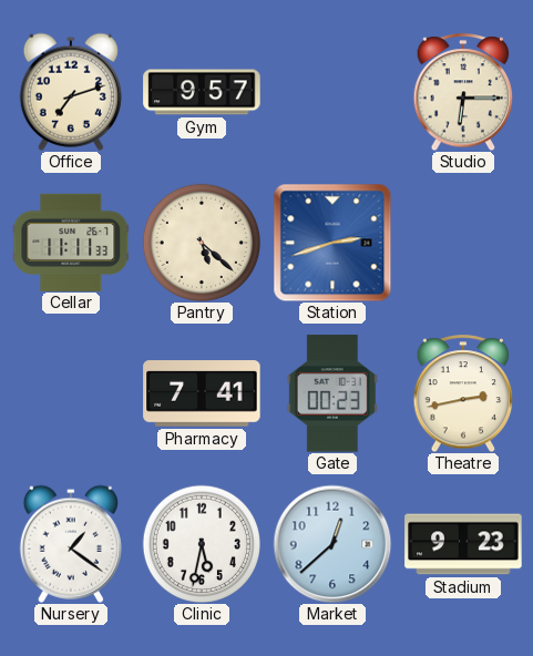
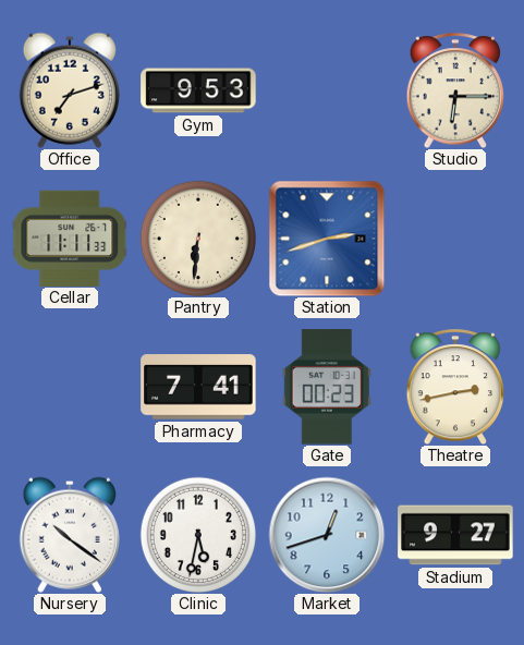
Gym: 9:57 -> 9:53
Pantry: 5:22 -> 6:31
Nursery: 1:21 -> 10:21
Market: 12:38 -> 12:42
Stadium: 9:23 -> 9:27
